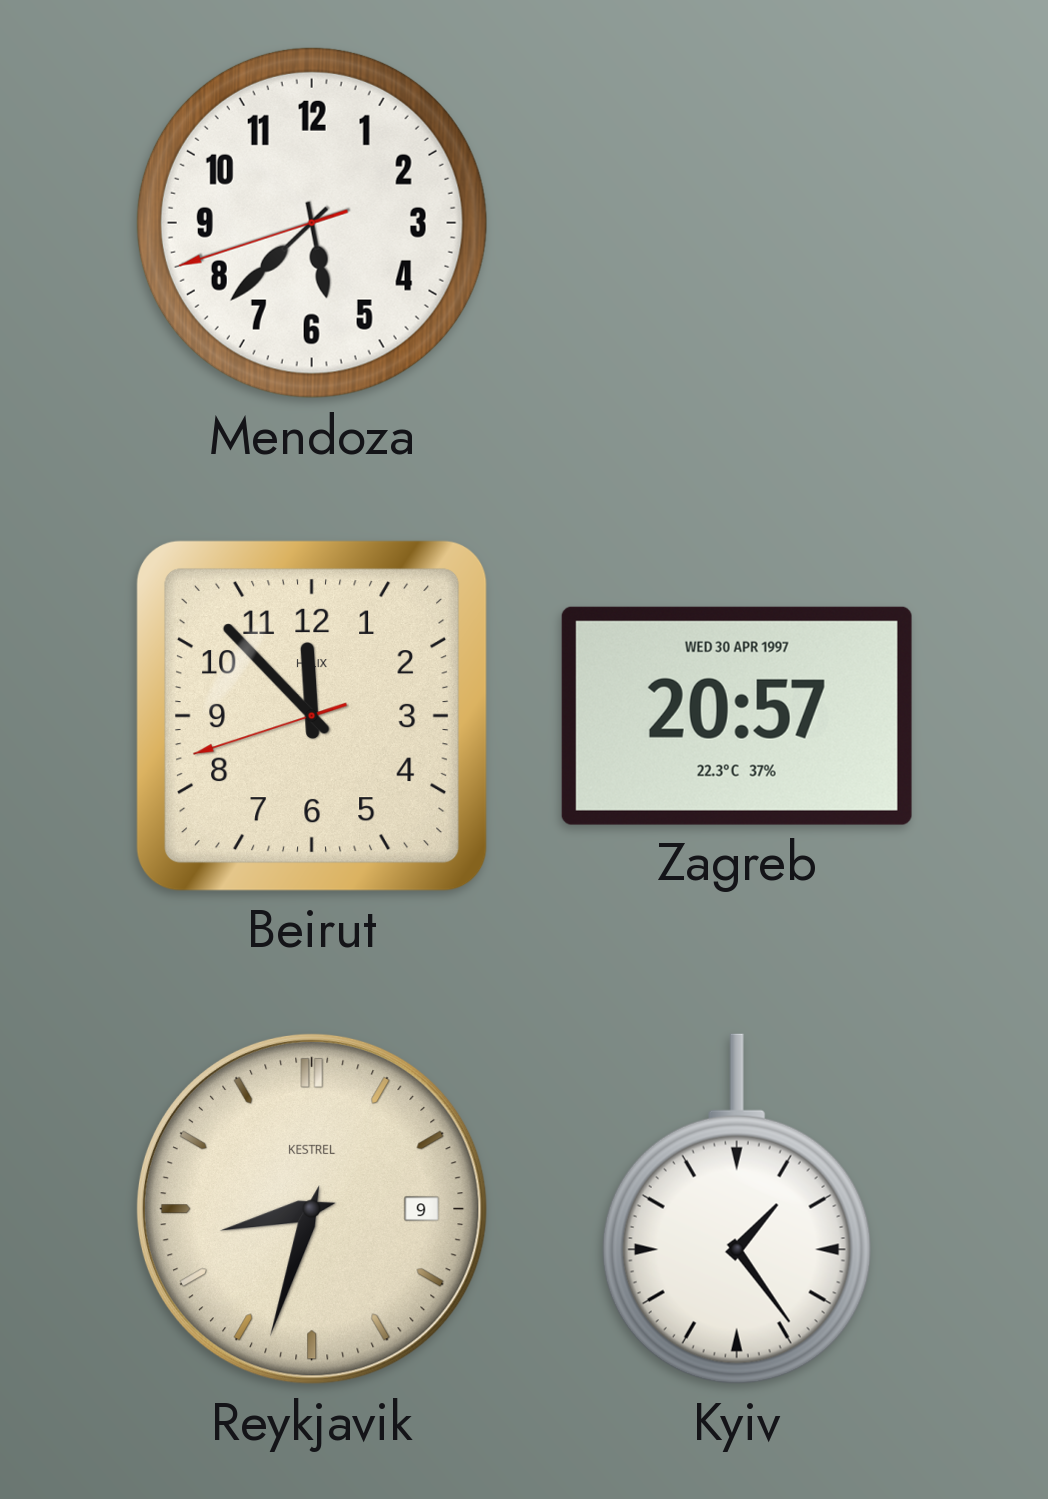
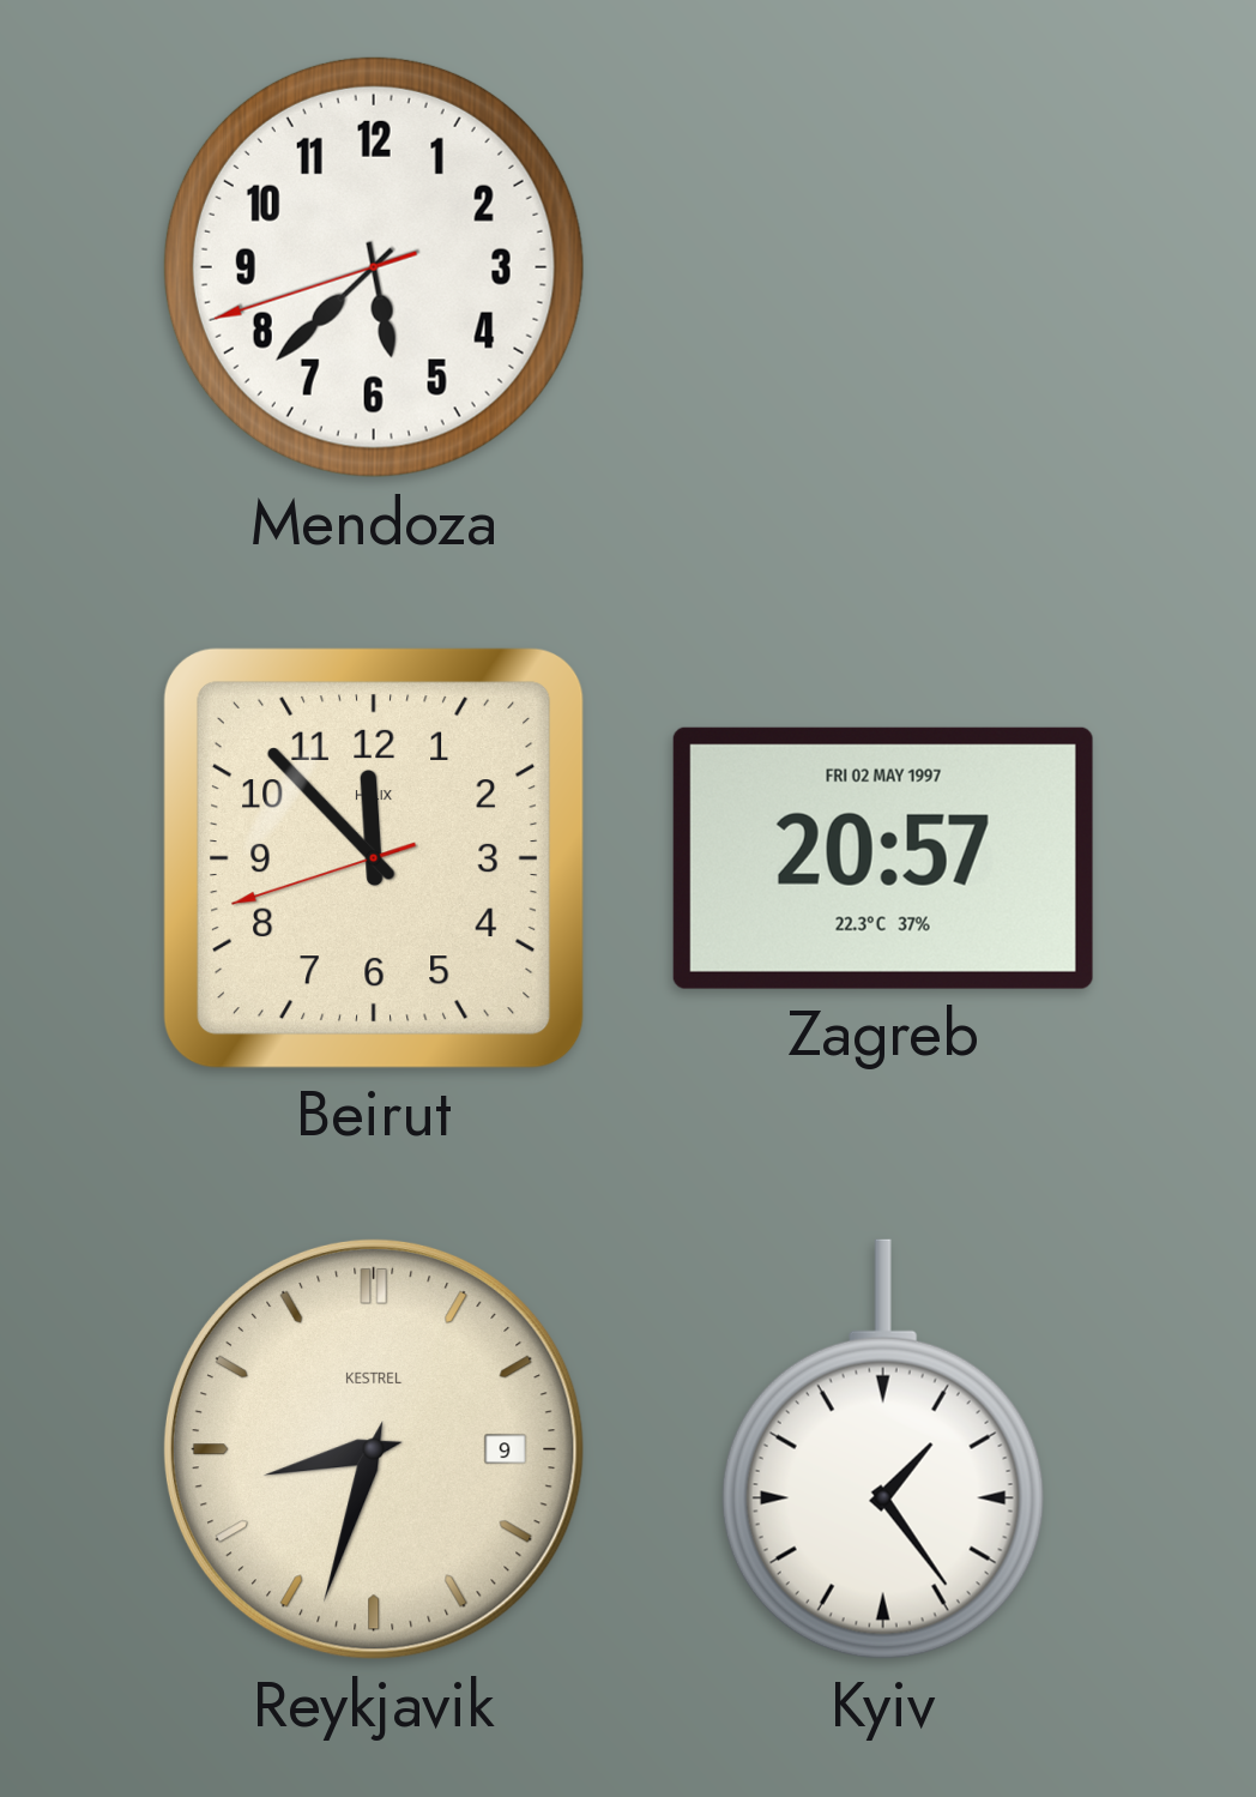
Zagreb date: WED 30 APR 1997 -> FRI 02 MAY 1997
